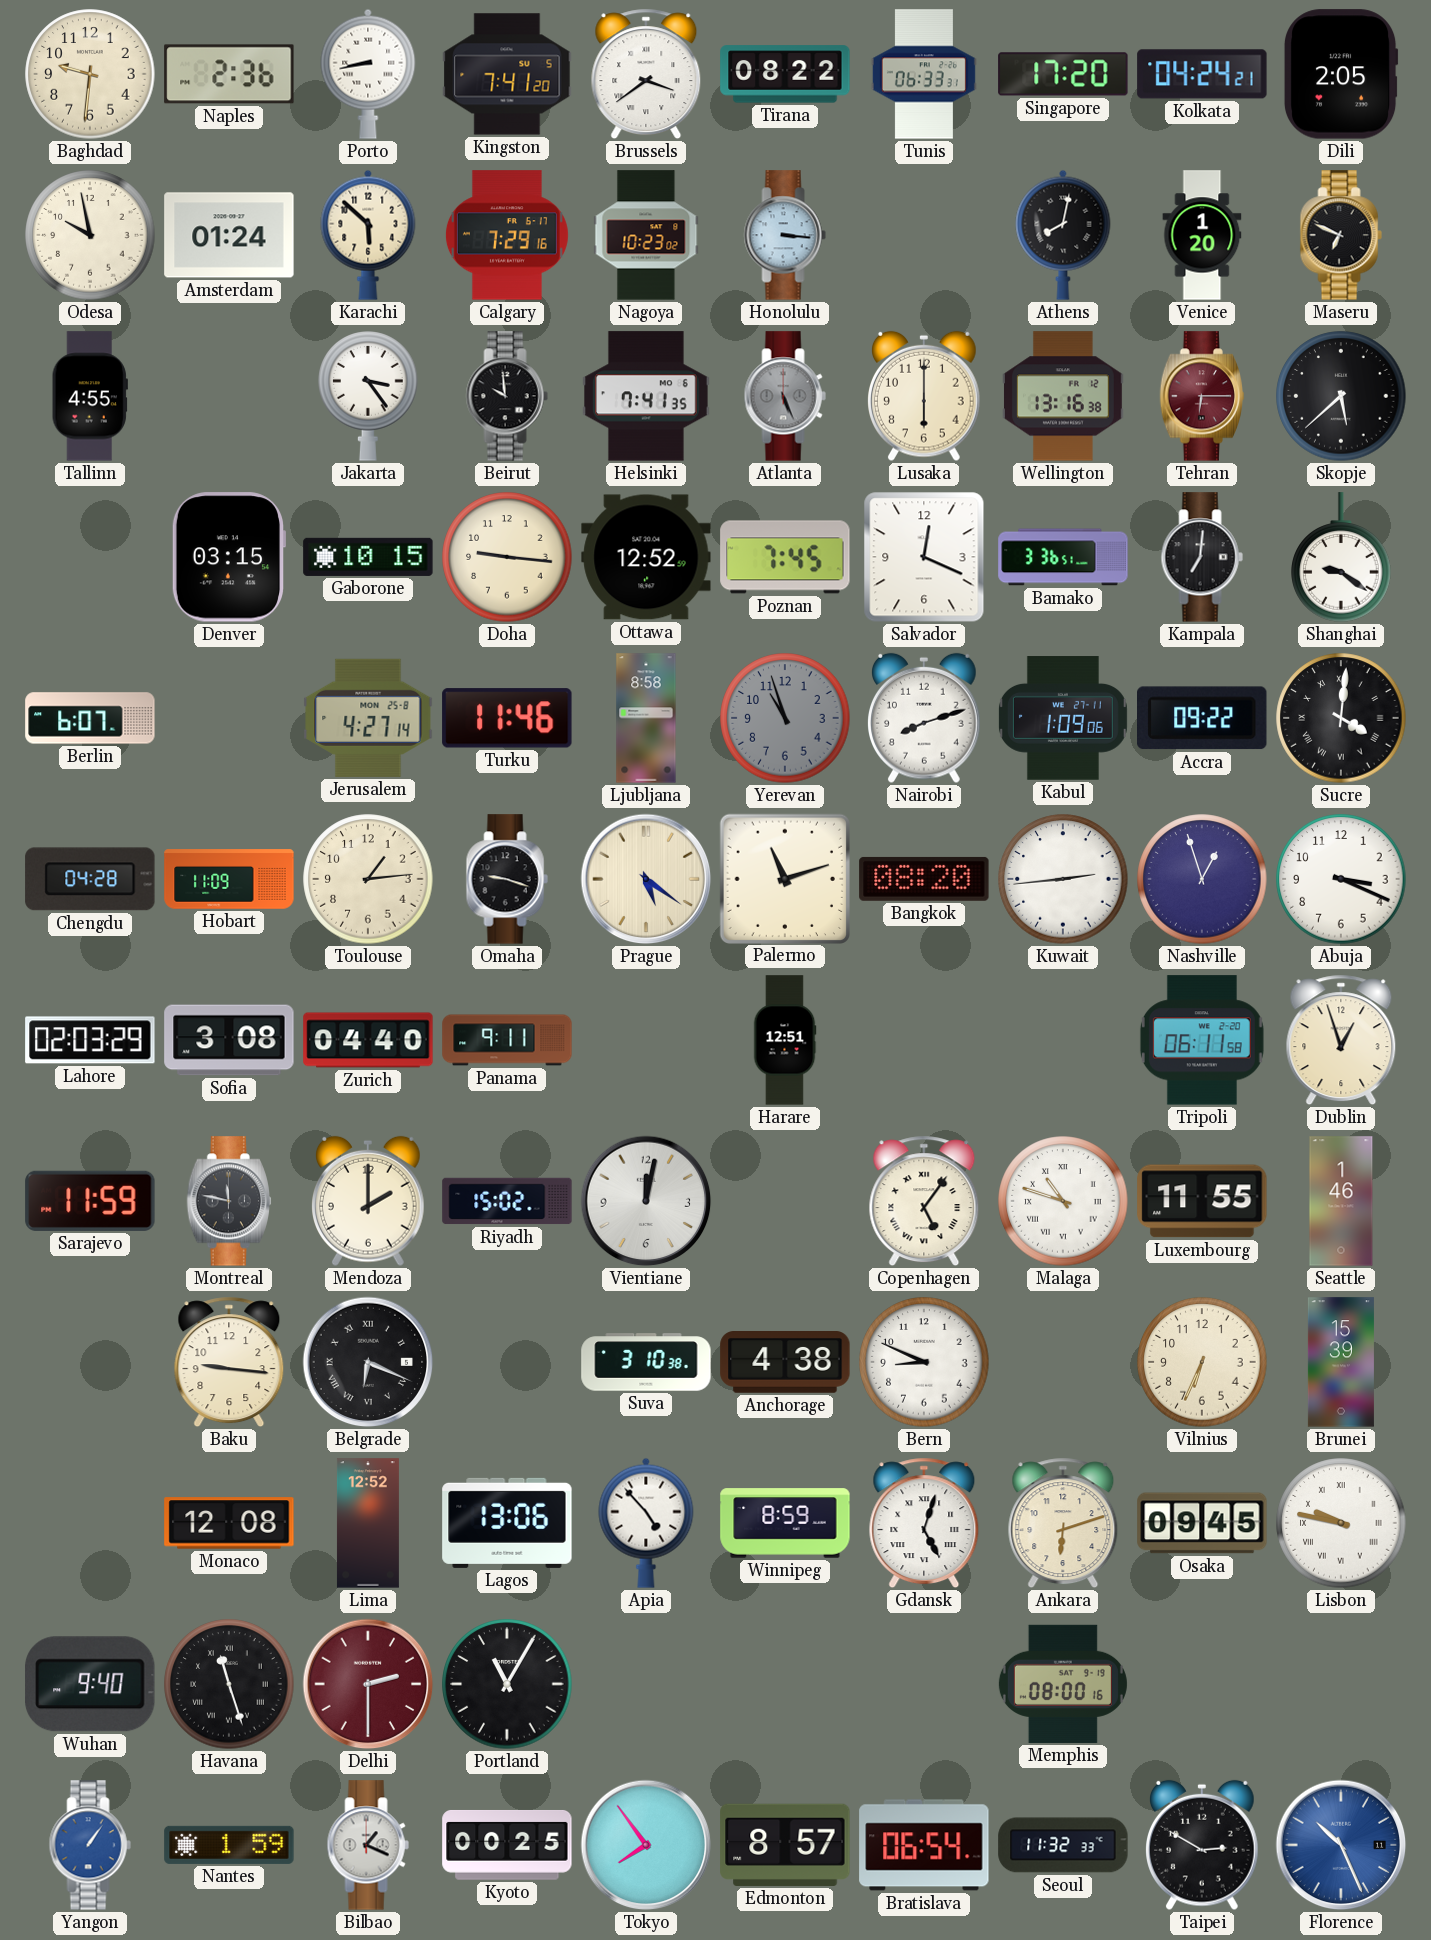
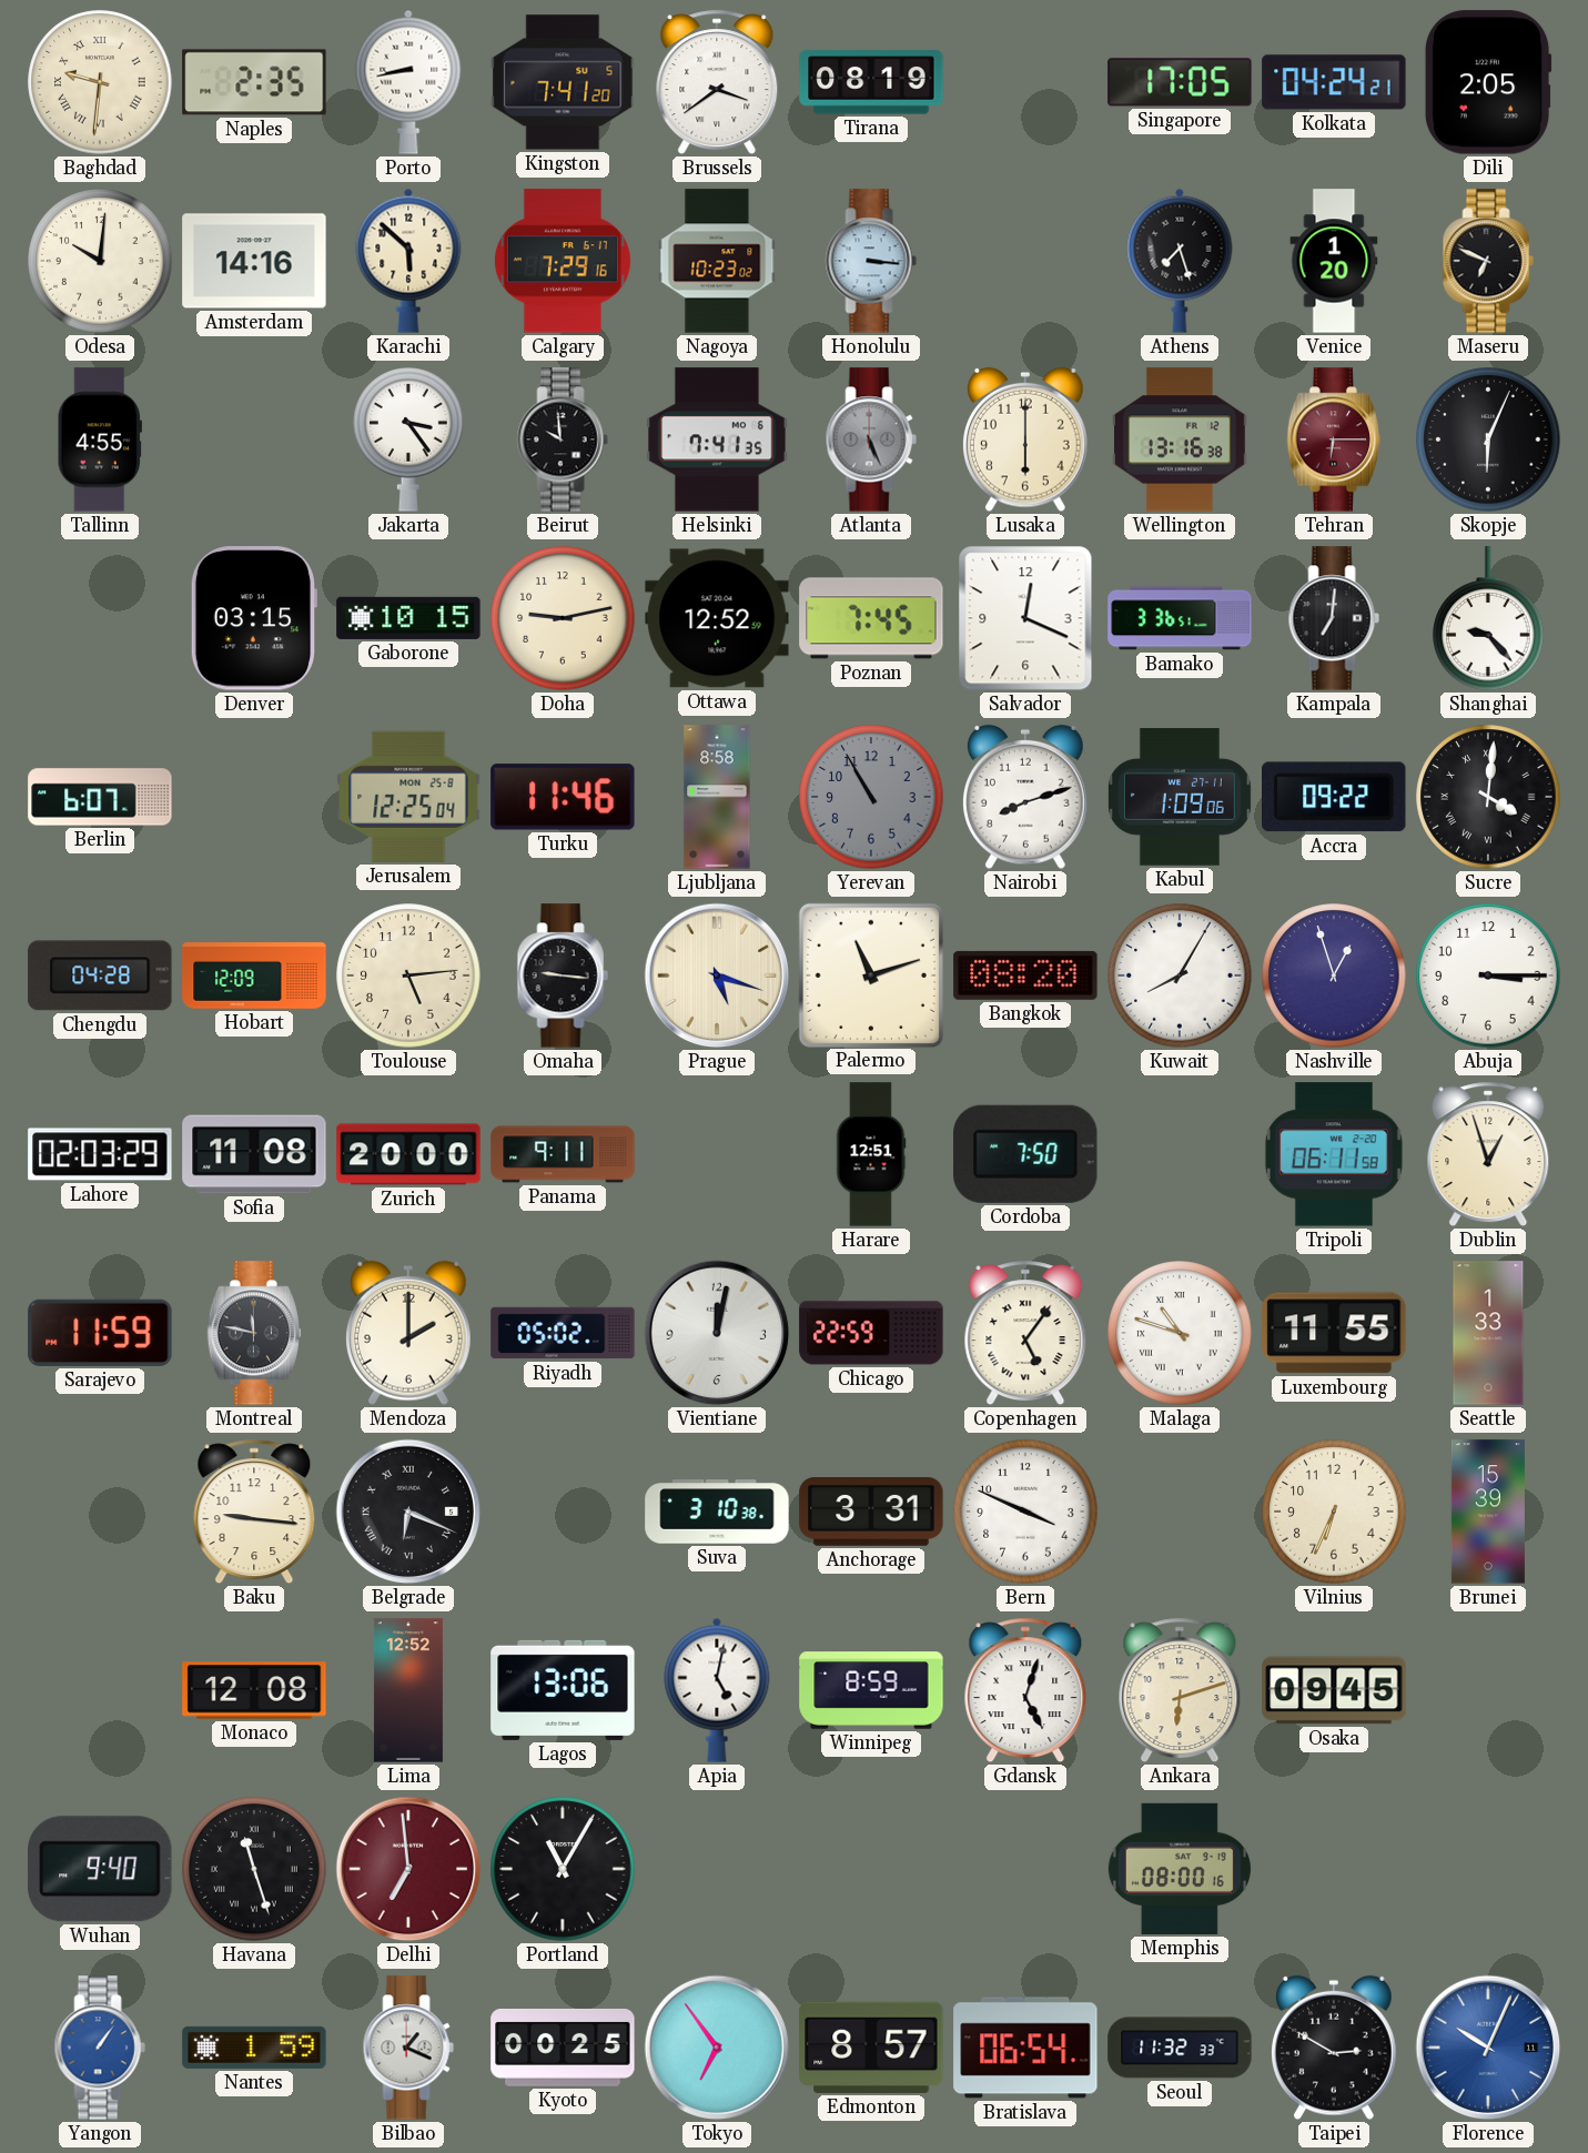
Baghdad numerals: Arabic -> Roman
Naples: 2:36 -> 2:35
Tirana: 08:22 -> 08:19
Tunis: 06:33 -> none
Singapore: 17:20 -> 17:05
Odesa: 9:58 -> 10:01
Amsterdam: 01:24 -> 14:16
Athens: 8:02 -> 7:27
Skopje: 5:38 -> 6:04
Doha: 9:16 -> 9:13
Shanghai: 9:21 -> 9:23
Jerusalem: 4:27 -> 12:25
Yerevan: 10:57 -> 10:55
Hobart: 11:09 -> 12:09
Toulouse: 1:14 -> 5:14
Omaha: 9:18 -> 9:16
Prague: 5:21 -> 5:18
Kuwait: 2:44 -> 8:05
Abuja: 3:19 -> 3:15
Sofia: 3:08 -> 11:08
Zurich: 04:40 -> 20:00
Cordoba: none -> 7:50
Riyadh: 15:02 -> 05:02
Chicago: none -> 22:59
Seattle: 1:46 -> 1:33
Anchorage: 4:38 -> 3:31
Bern: 8:49 -> 3:49
Apia: 4:53 -> 5:02
Lisbon: 9:47 -> none
Delhi: 2:30 -> 6:59
Tokyo: 7:54 -> 6:54
Florence: 10:26 -> 10:04
